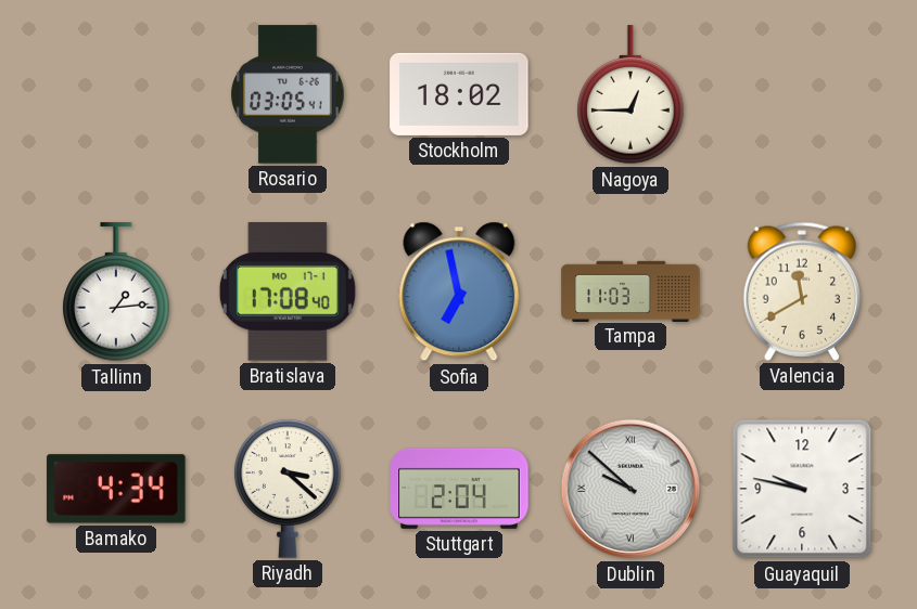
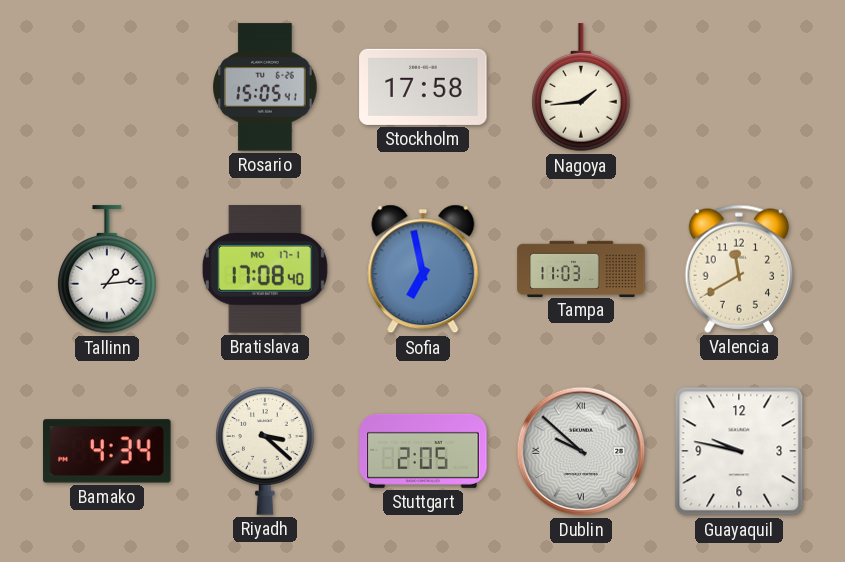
Rosario: 03:05 -> 15:05
Stockholm: 18:02 -> 17:58
Nagoya: 12:45 -> 1:44
Stuttgart: 2:04 -> 2:05
